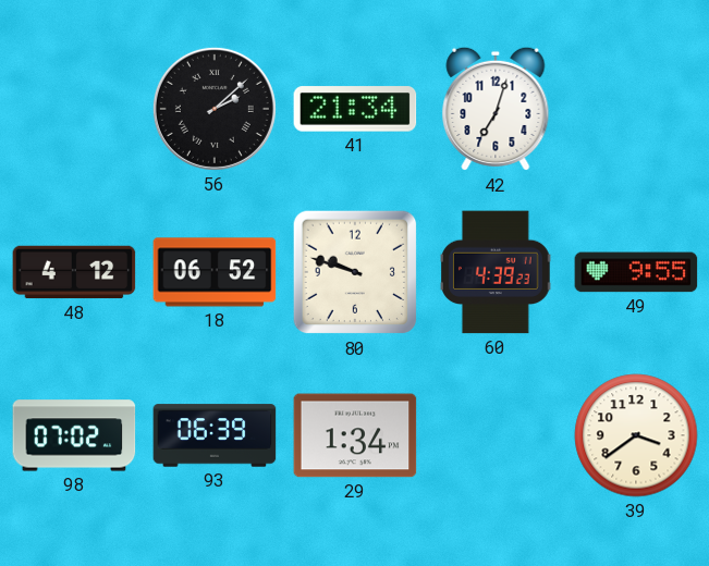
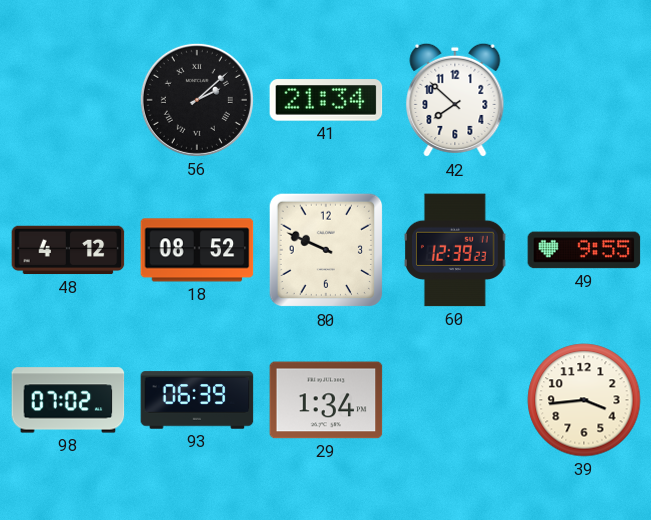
42: 7:03 -> 7:52
18: 06:52 -> 08:52
80: 9:48 -> 9:49
60: 4:39 -> 12:39
39: 3:39 -> 3:44
